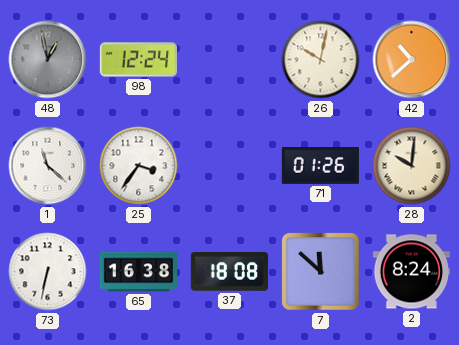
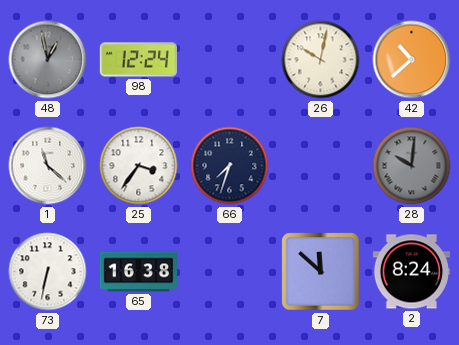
66: none -> 7:33
71: 01:26 -> none
28 dial: cream -> grey
37: 18:08 -> none
